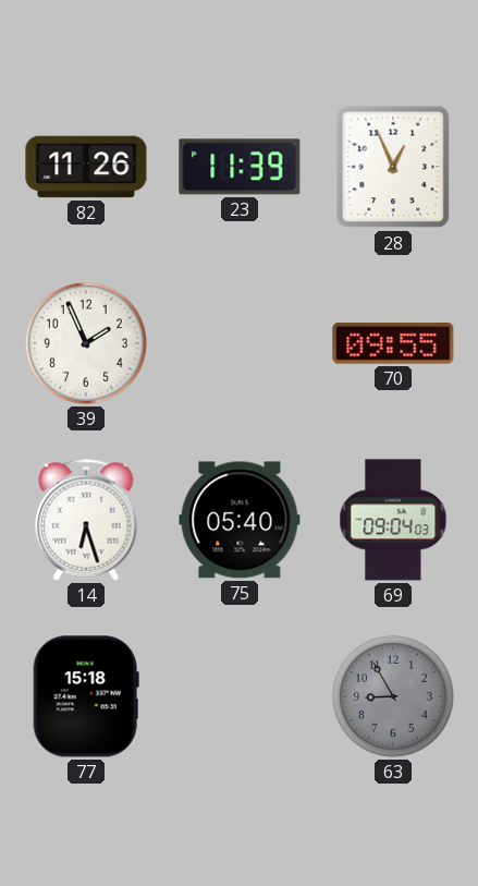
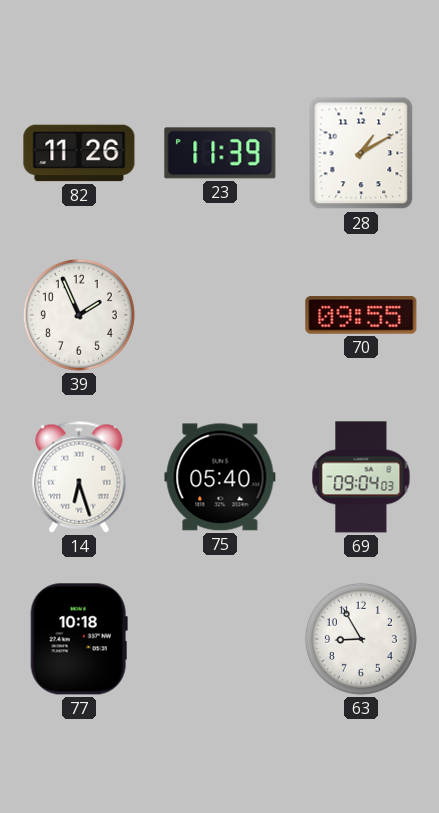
28: 12:56 -> 1:10
77: 15:18 -> 10:18
63 dial: grey -> white
